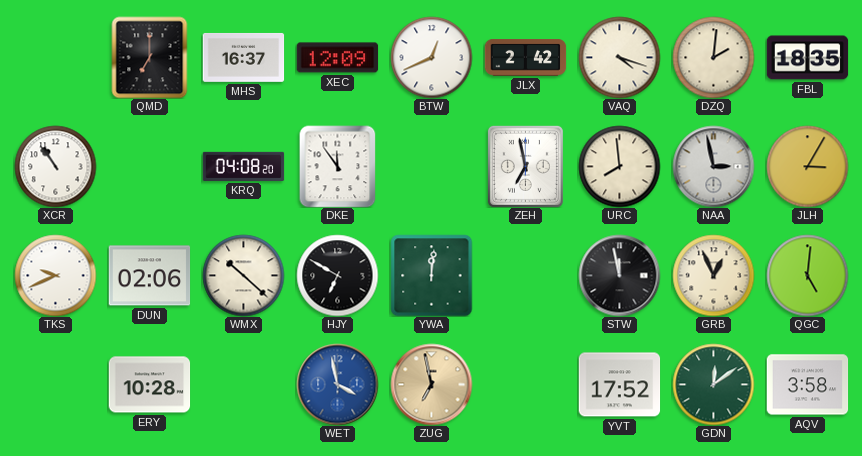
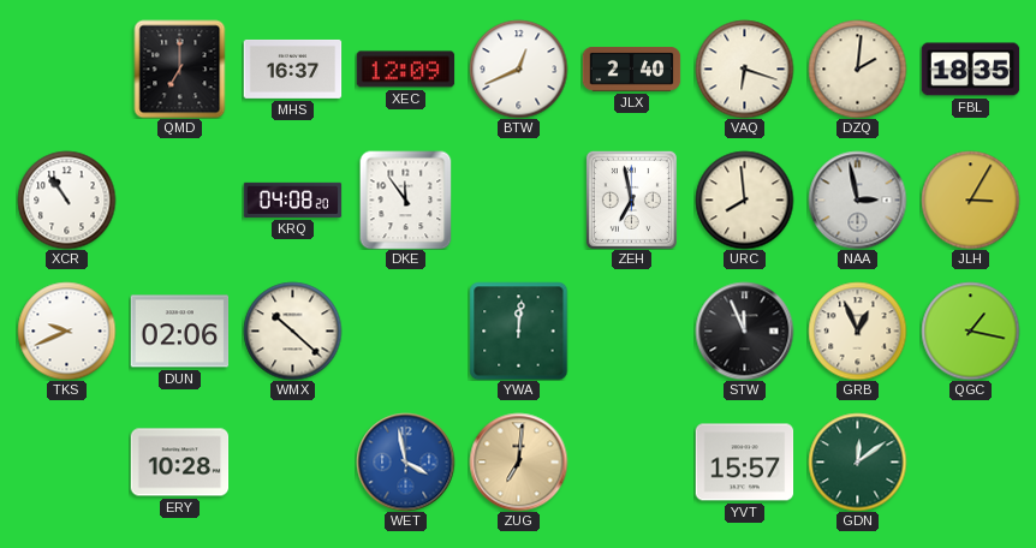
JLX: 2:42 -> 2:40
VAQ: 4:18 -> 6:18
HJY: 6:50 -> none
STW: 11:58 -> 11:56
QGC: 5:01 -> 1:17
ZUG: 6:58 -> 7:01
YVT: 17:52 -> 15:57
AQV: 3:58 -> none
